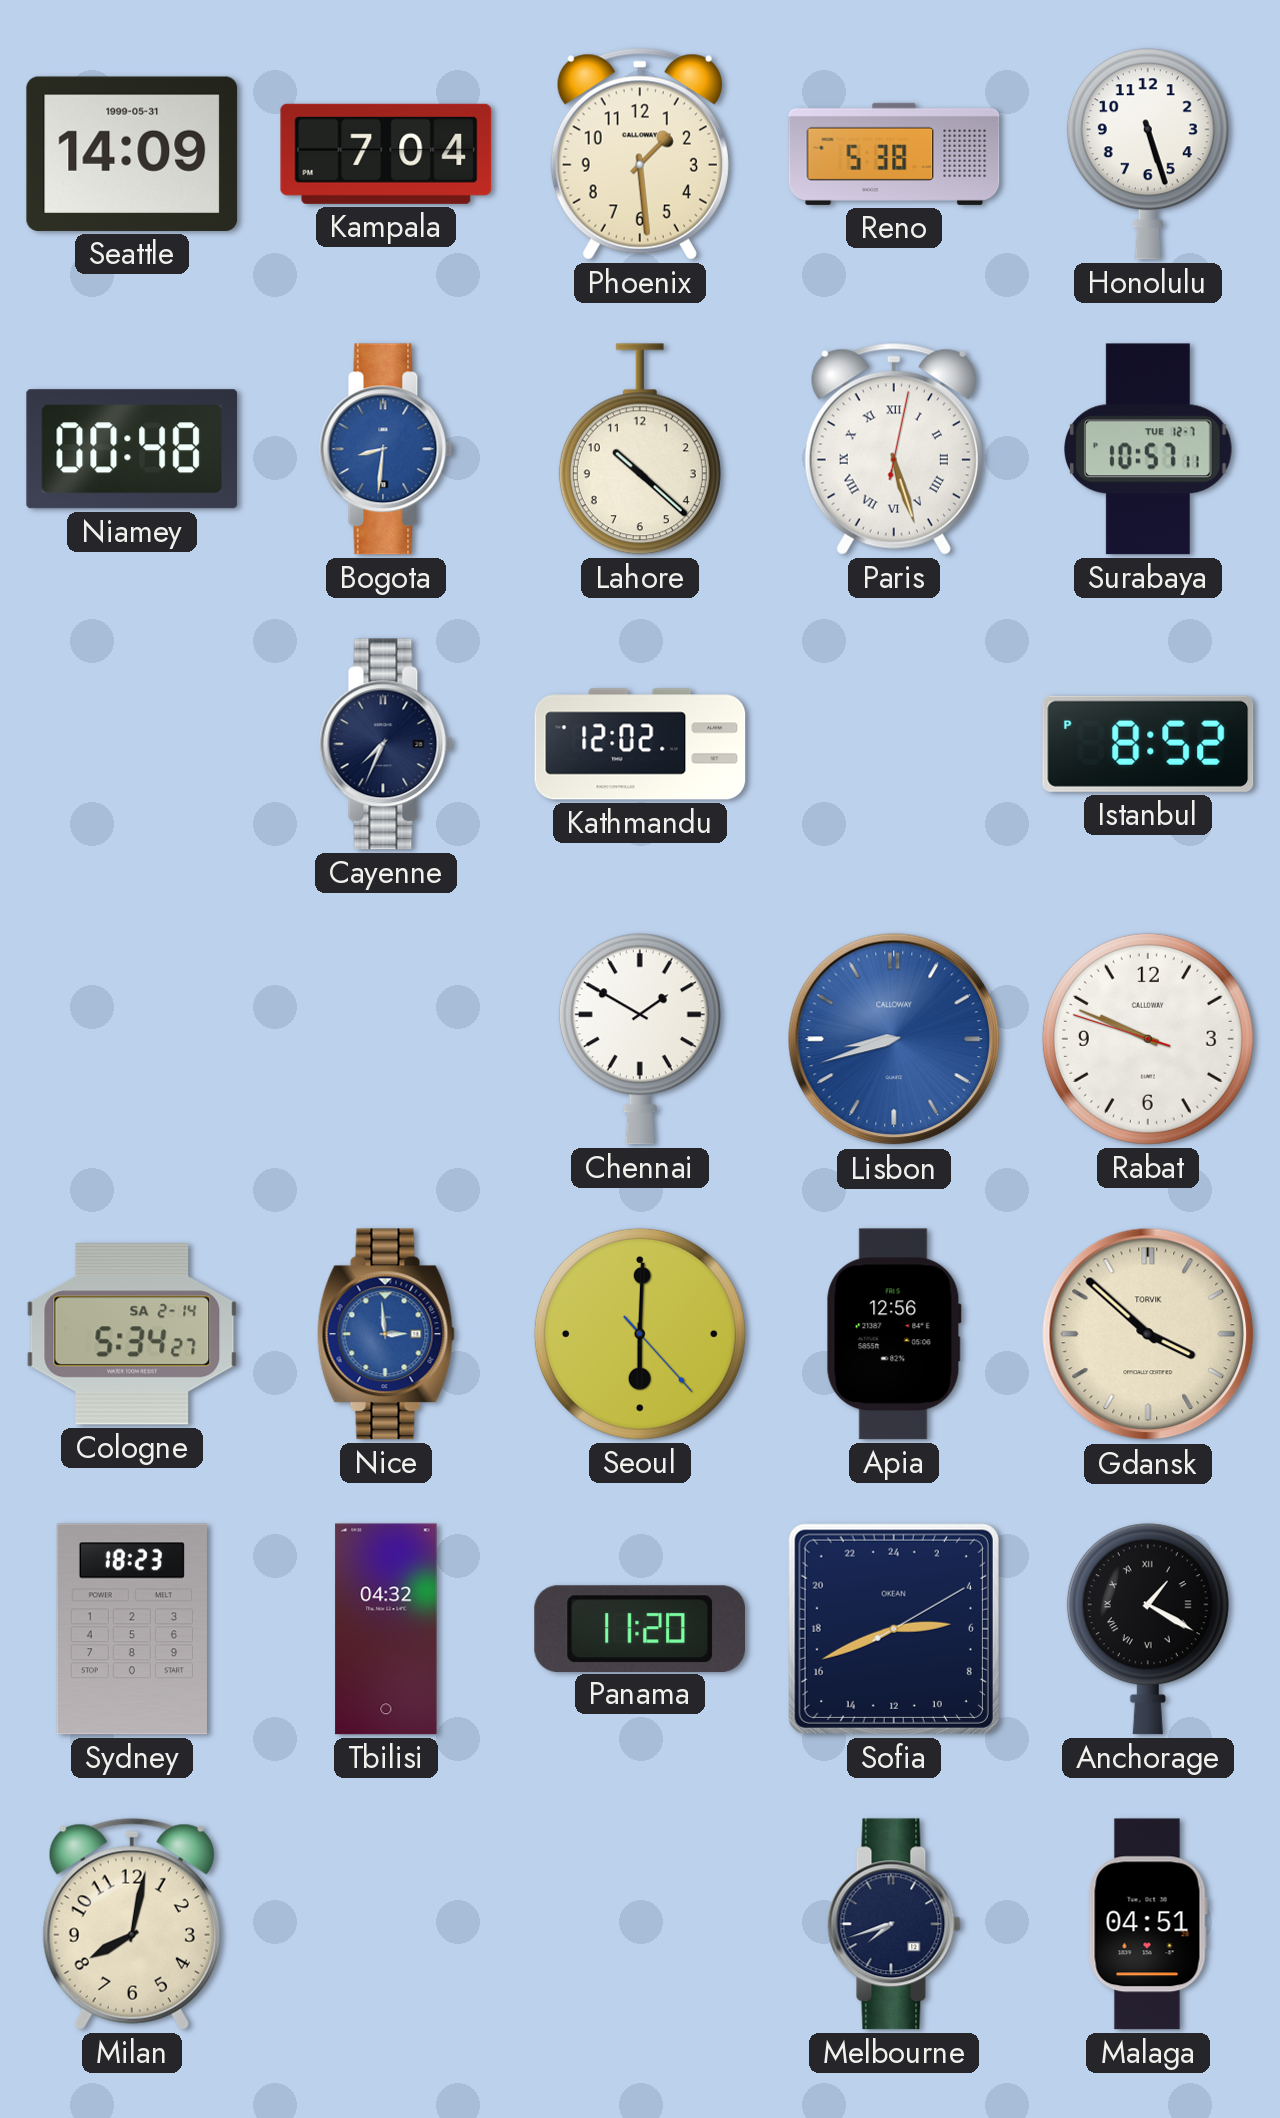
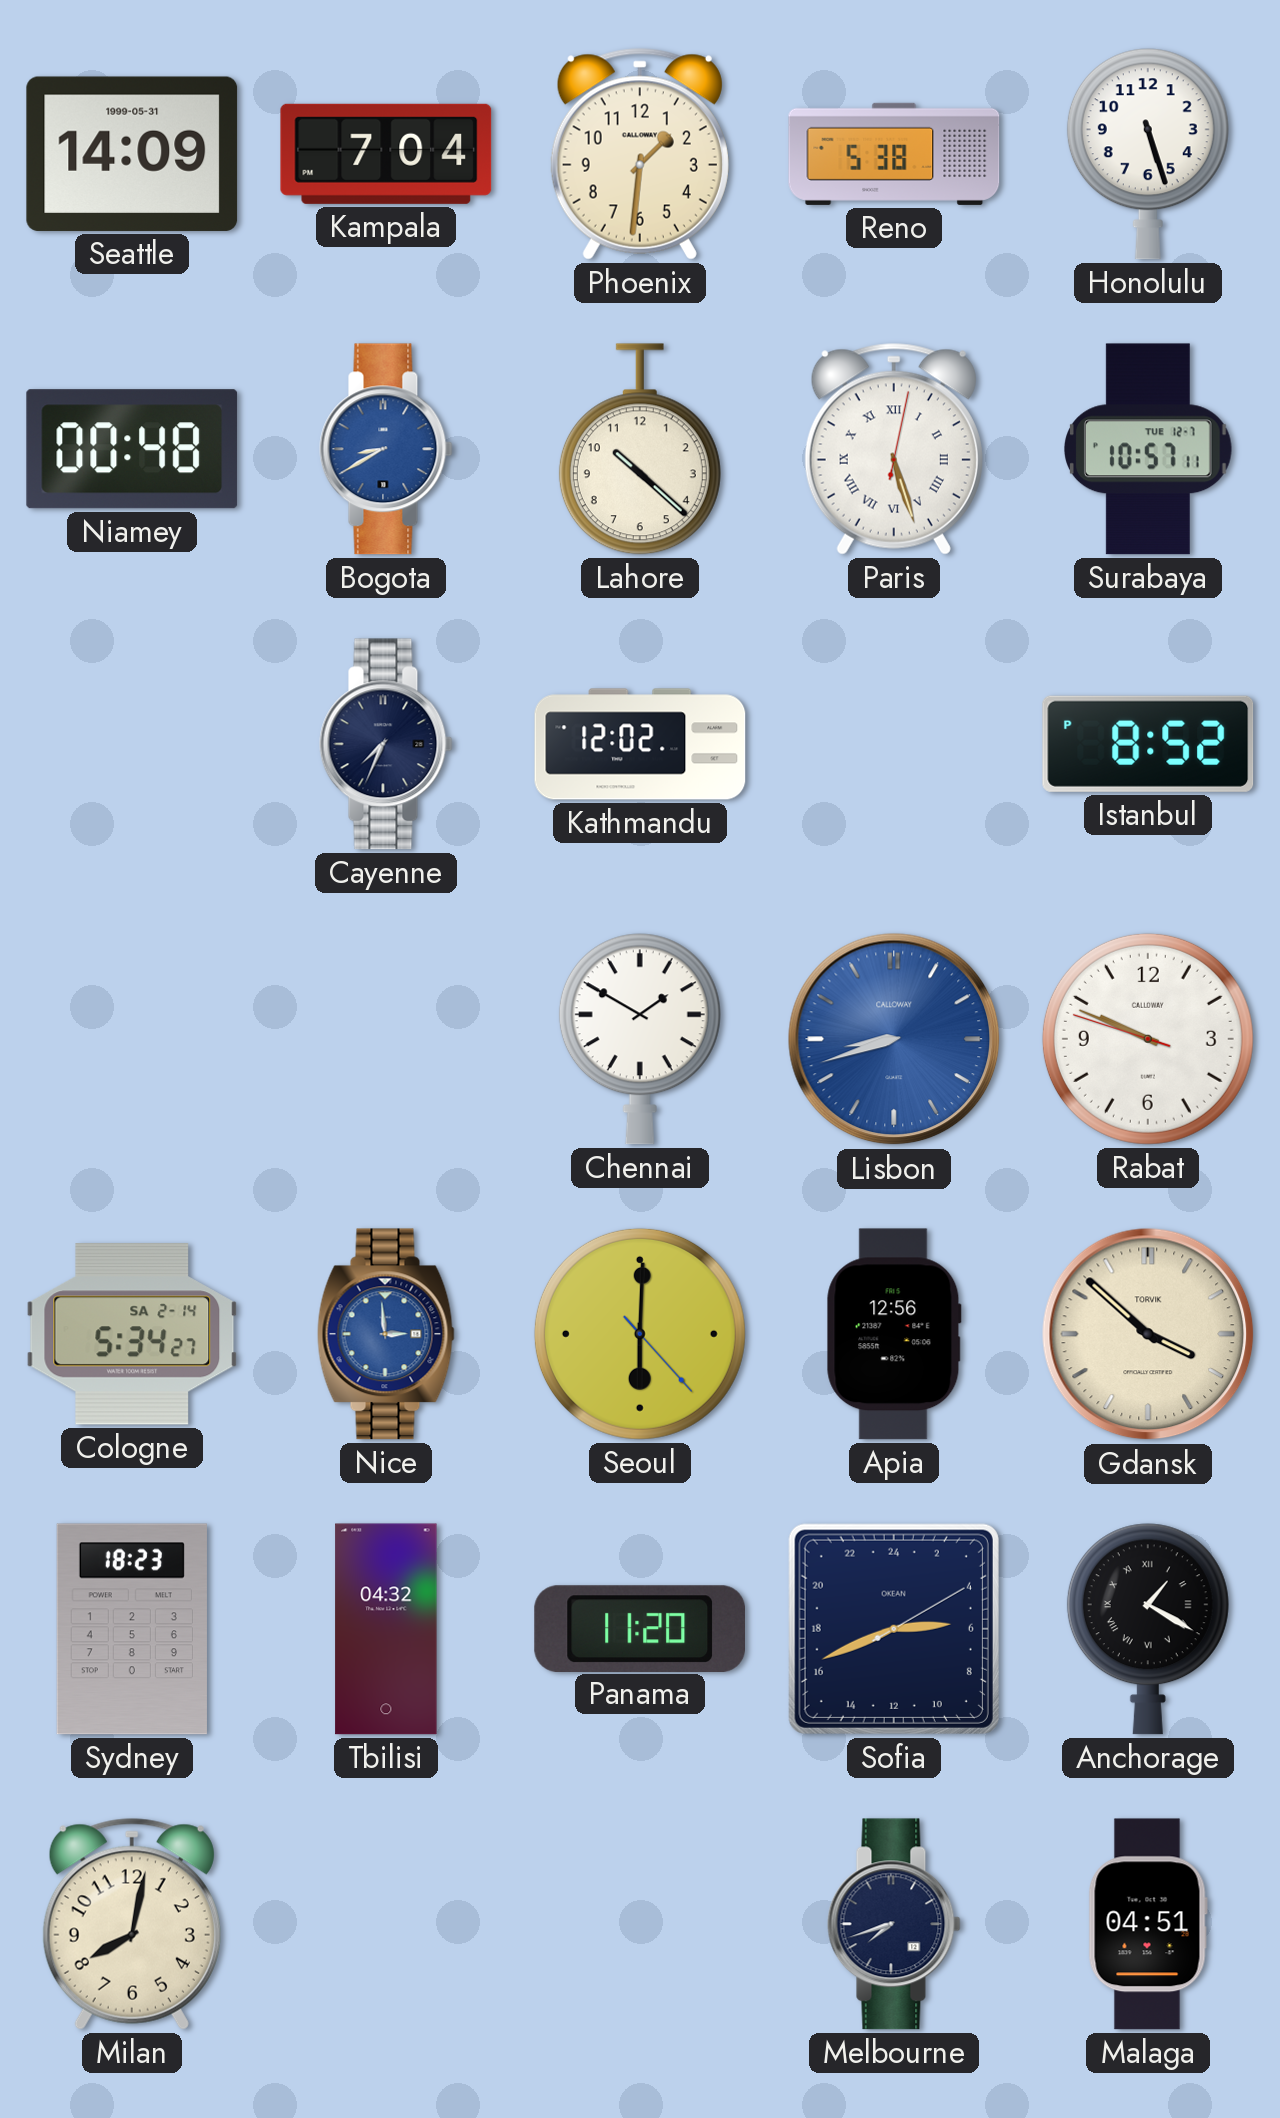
Phoenix: 1:29 -> 1:31
Bogota: 8:31 -> 8:40
